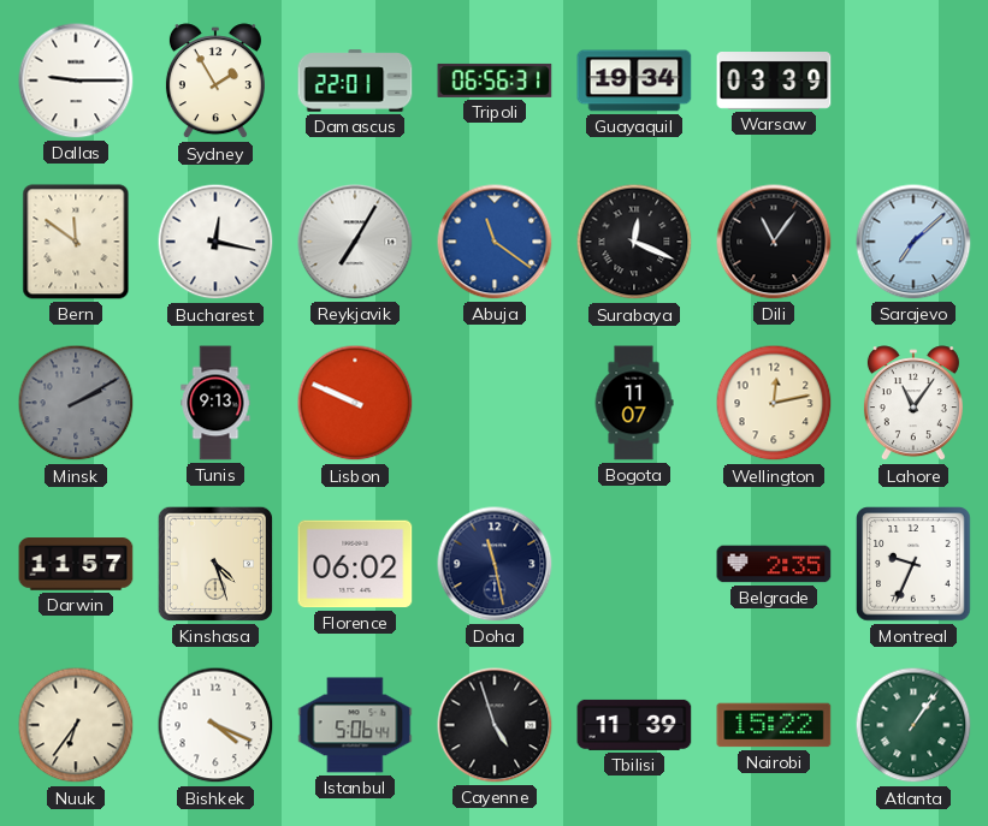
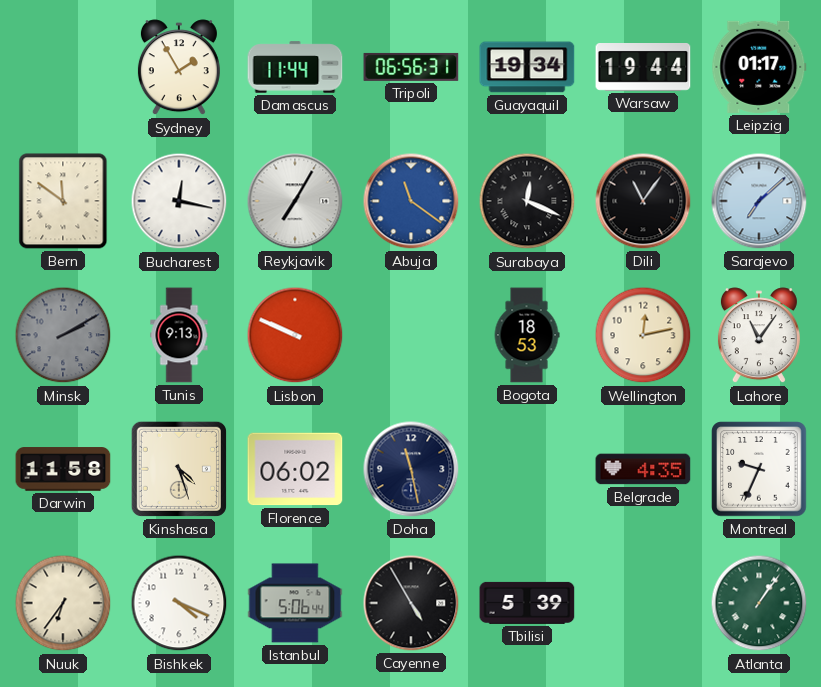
Dallas: 9:15 -> none
Damascus: 22:01 -> 11:44
Warsaw: 03:39 -> 19:44
Leipzig: none -> 01:17
Bogota: 11:07 -> 18:53
Darwin: 11:57 -> 11:58
Belgrade: 2:35 -> 4:35
Cayenne: 4:57 -> 4:55
Tbilisi: 11:39 -> 5:39
Nairobi: 15:22 -> none
